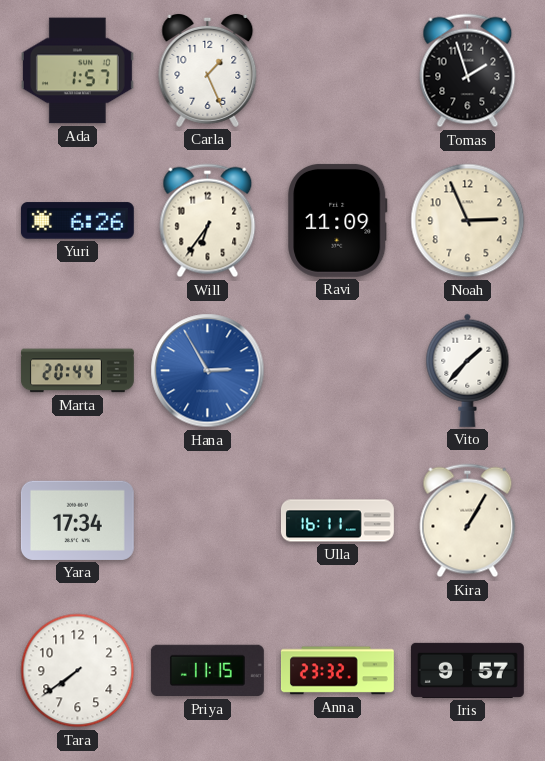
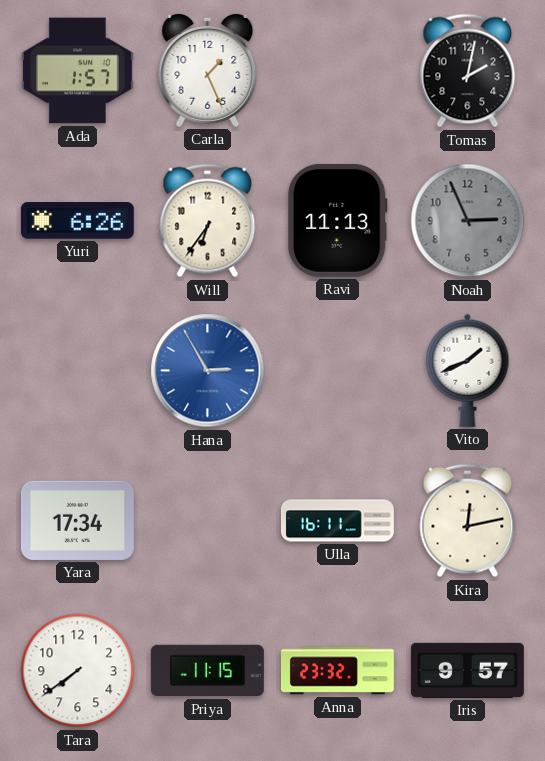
Tomas: 1:57 -> 2:02
Ravi: 11:09 -> 11:13
Noah dial: cream -> grey
Marta: 20:44 -> none
Vito: 1:37 -> 1:41
Kira: 1:05 -> 12:13
